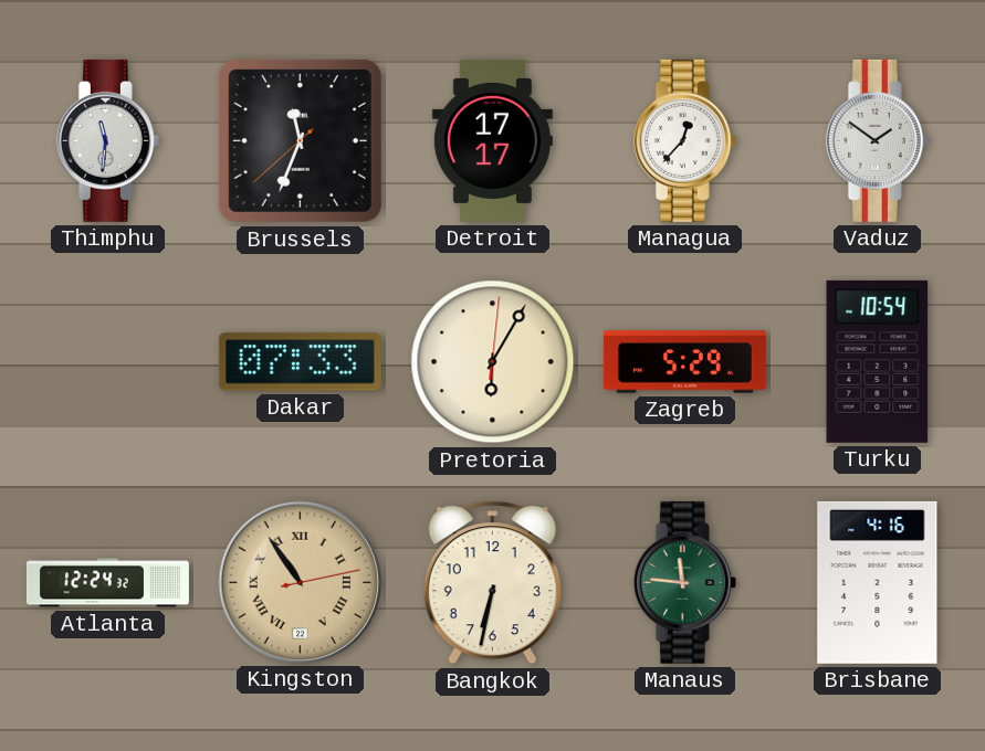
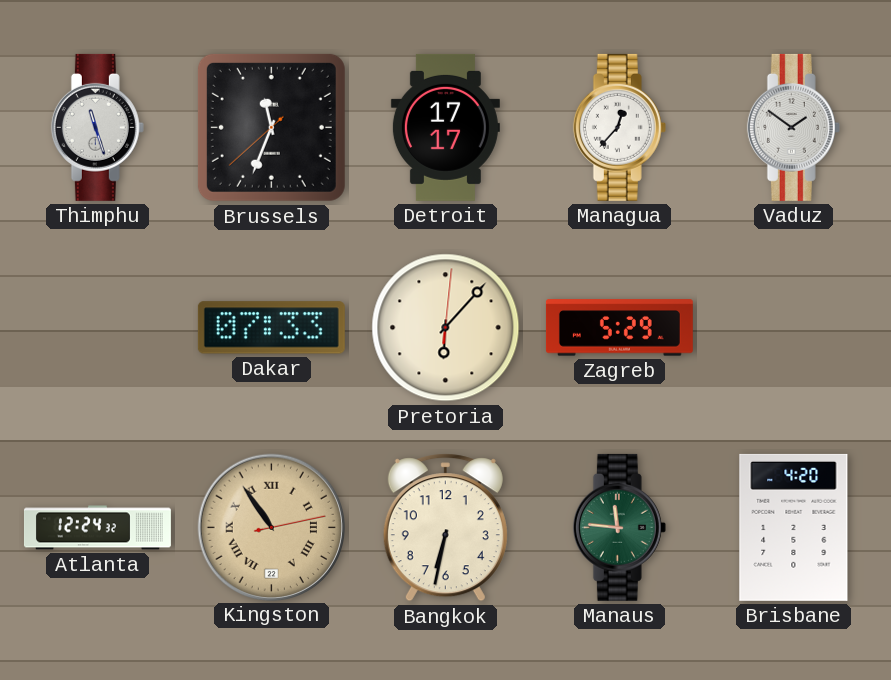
Thimphu: 11:31 -> 11:27
Pretoria: 6:05 -> 6:07
Turku: 10:54 -> none
Brisbane: 4:16 -> 4:20
